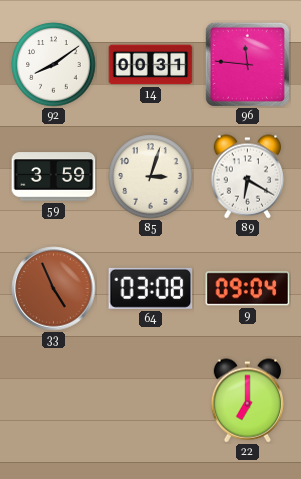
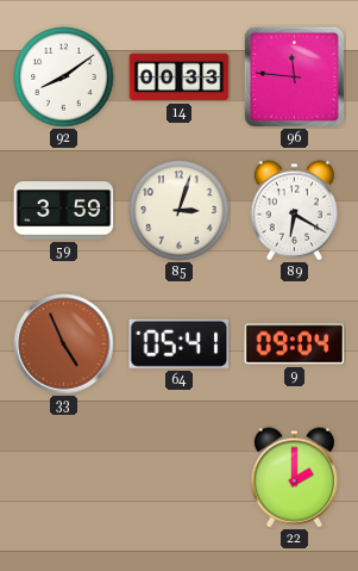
14: 00:31 -> 00:33
64: 03:08 -> 05:41
22: 7:00 -> 2:00
